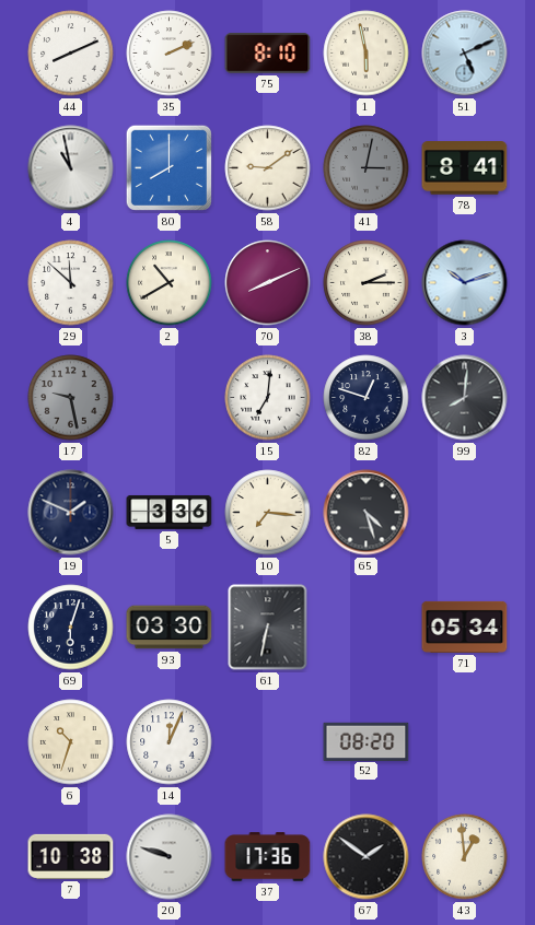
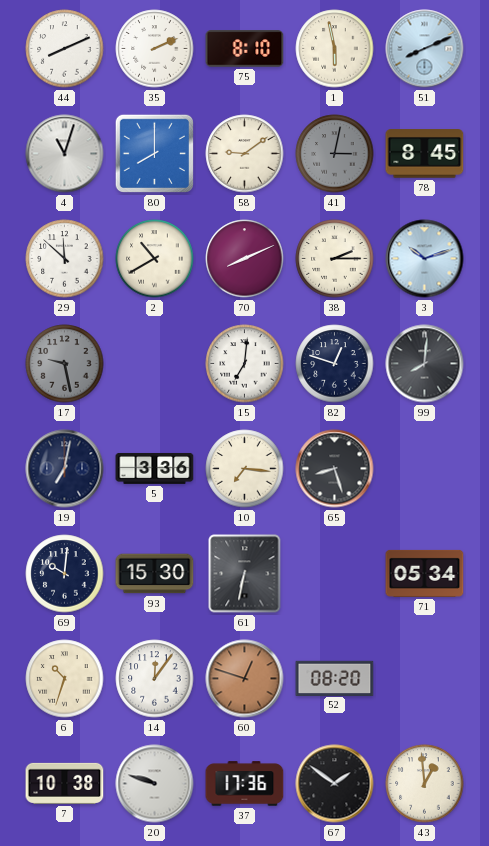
51: 5:11 -> 8:11
4: 10:58 -> 11:03
78: 8:41 -> 8:45
19: 1:49 -> 7:02
65: 4:27 -> 8:27
69: 6:03 -> 10:01
93: 03:30 -> 15:30
14: 12:04 -> 12:06
60: none -> 12:48
